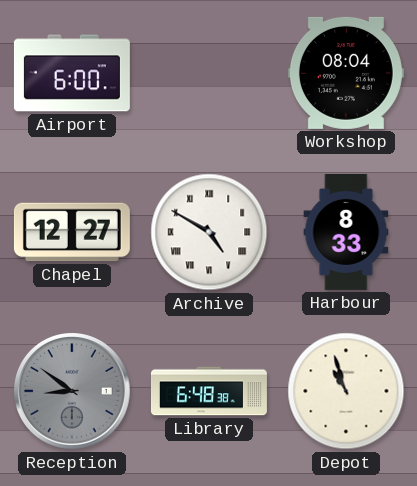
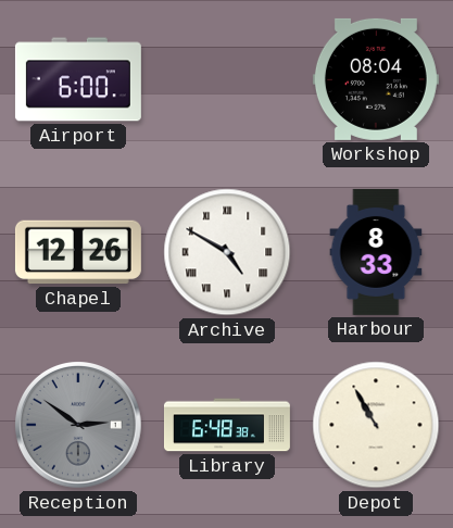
Chapel: 12:27 -> 12:26
Reception: 8:51 -> 2:51
Depot: 10:57 -> 10:55
